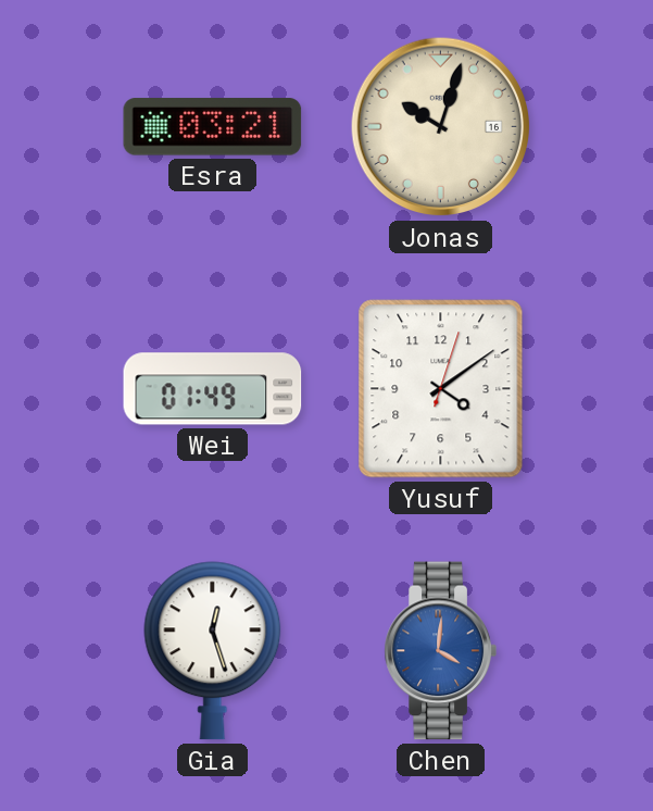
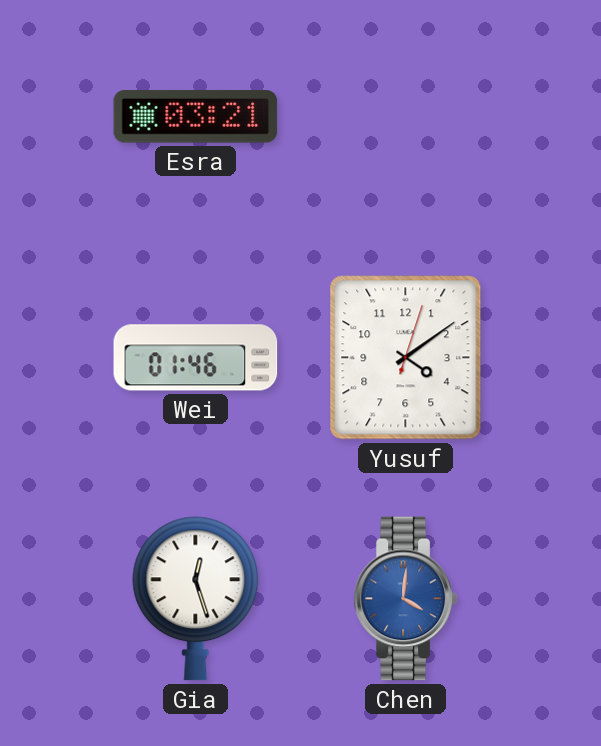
Jonas: 10:03 -> none
Wei: 01:49 -> 01:46
